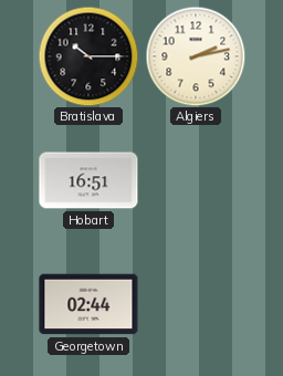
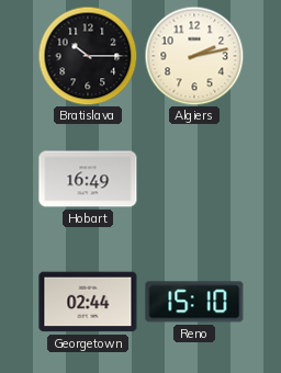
Hobart: 16:51 -> 16:49
Reno: none -> 15:10
